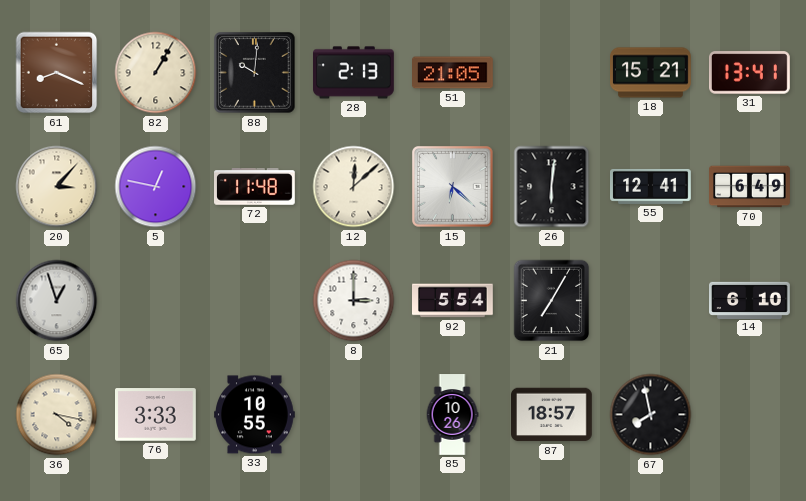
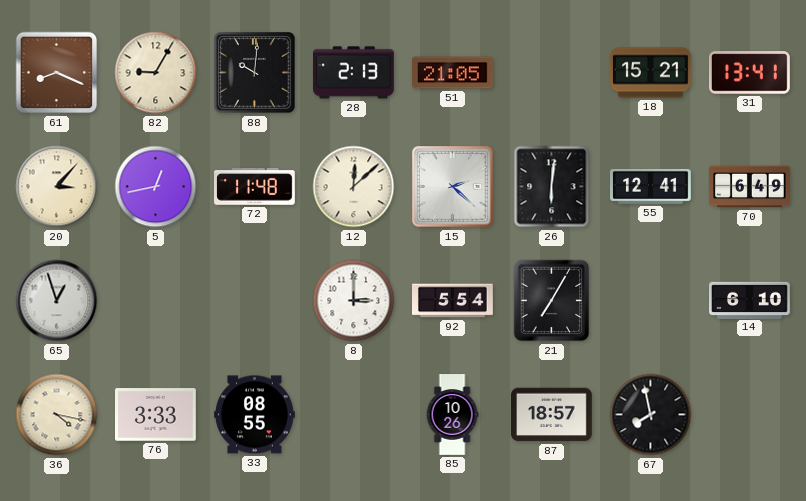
82: 1:05 -> 9:05
5: 12:47 -> 12:43
15: 6:22 -> 2:22
33: 10:55 -> 08:55
